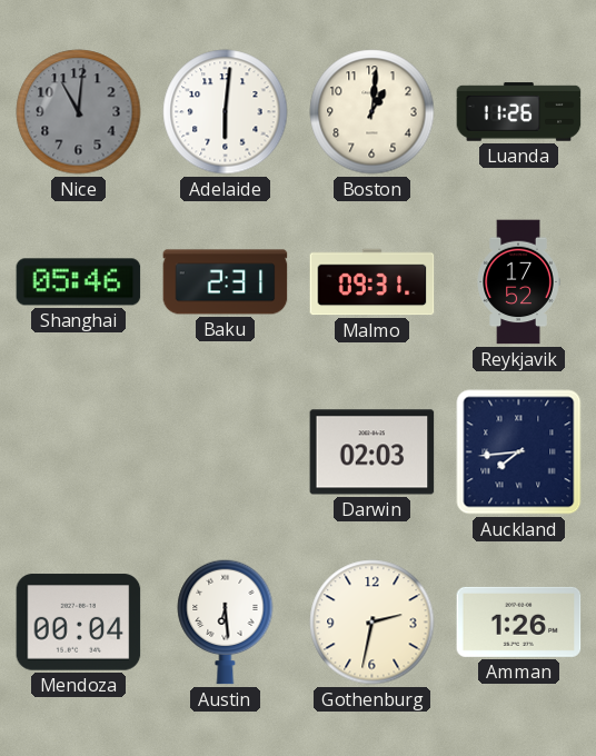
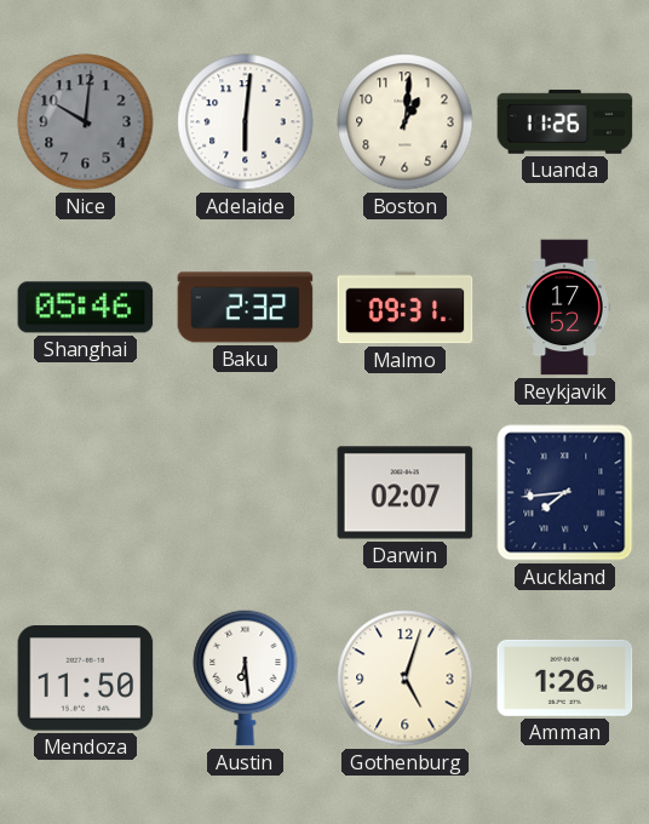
Nice: 11:01 -> 10:01
Baku: 2:31 -> 2:32
Darwin: 02:03 -> 02:07
Mendoza: 00:04 -> 11:50
Gothenburg: 2:32 -> 5:03
